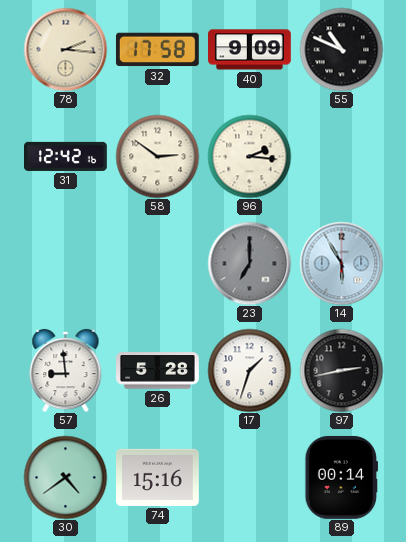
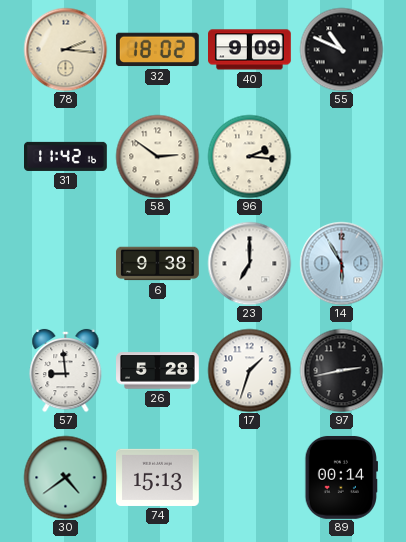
32: 17:58 -> 18:02
31: 12:42 -> 11:42
6: none -> 9:38
23 dial: grey -> white
74: 15:16 -> 15:13
